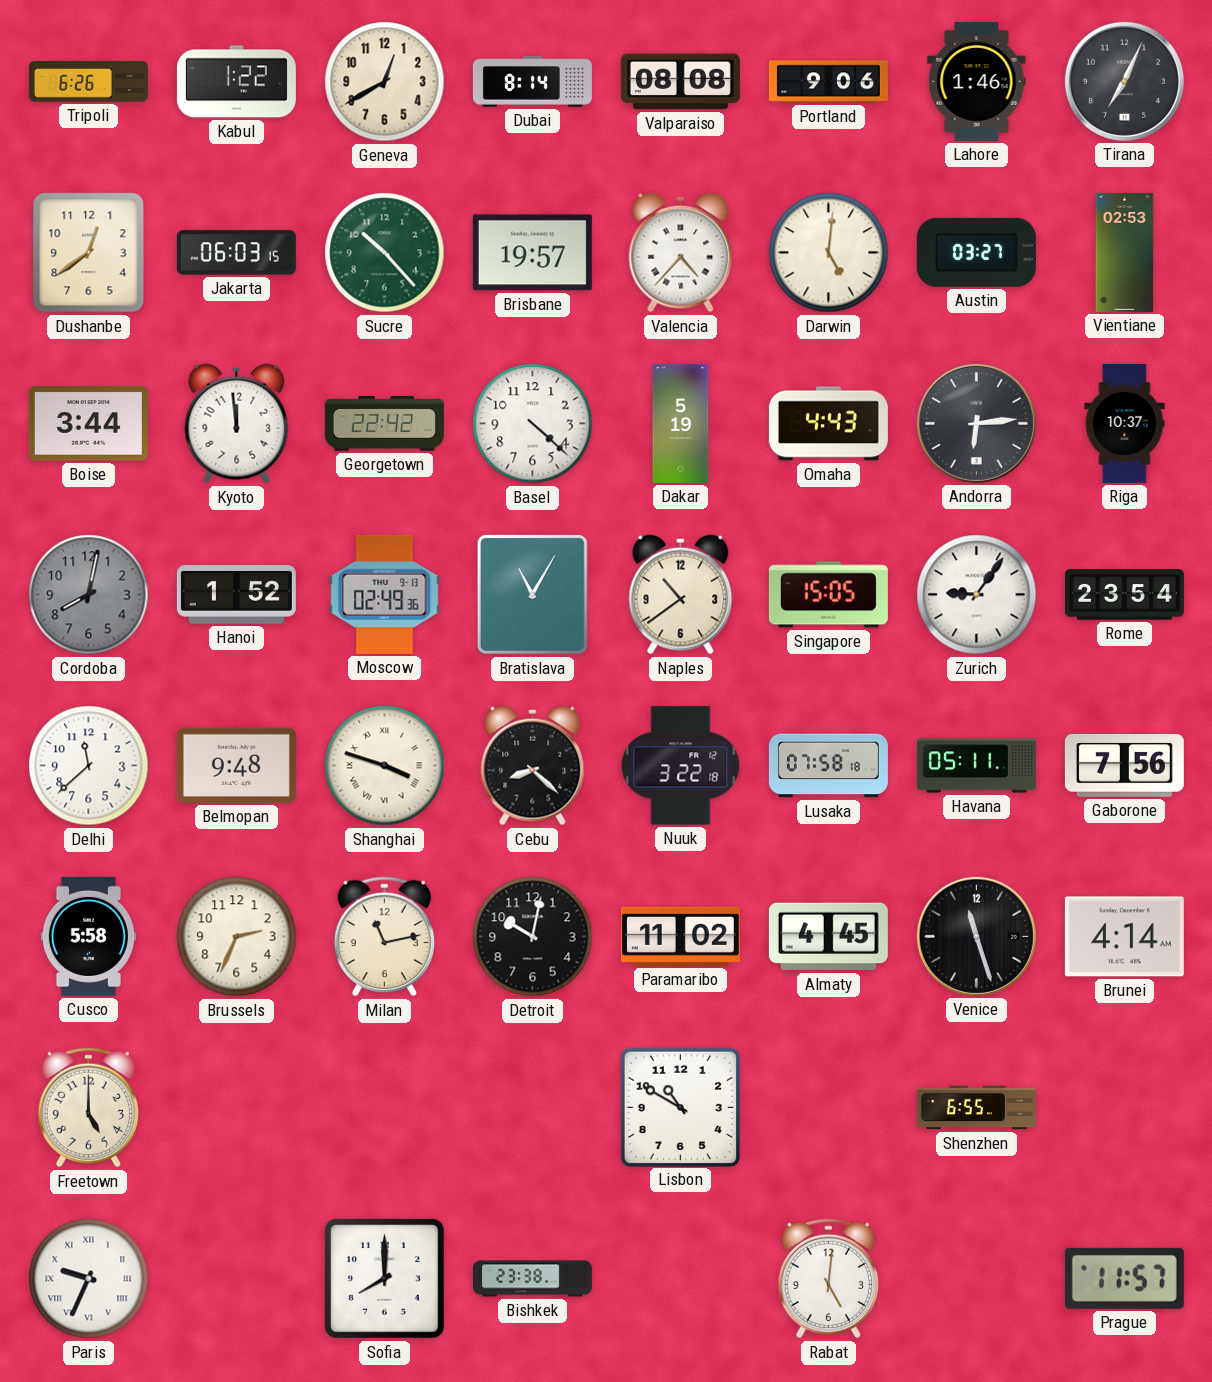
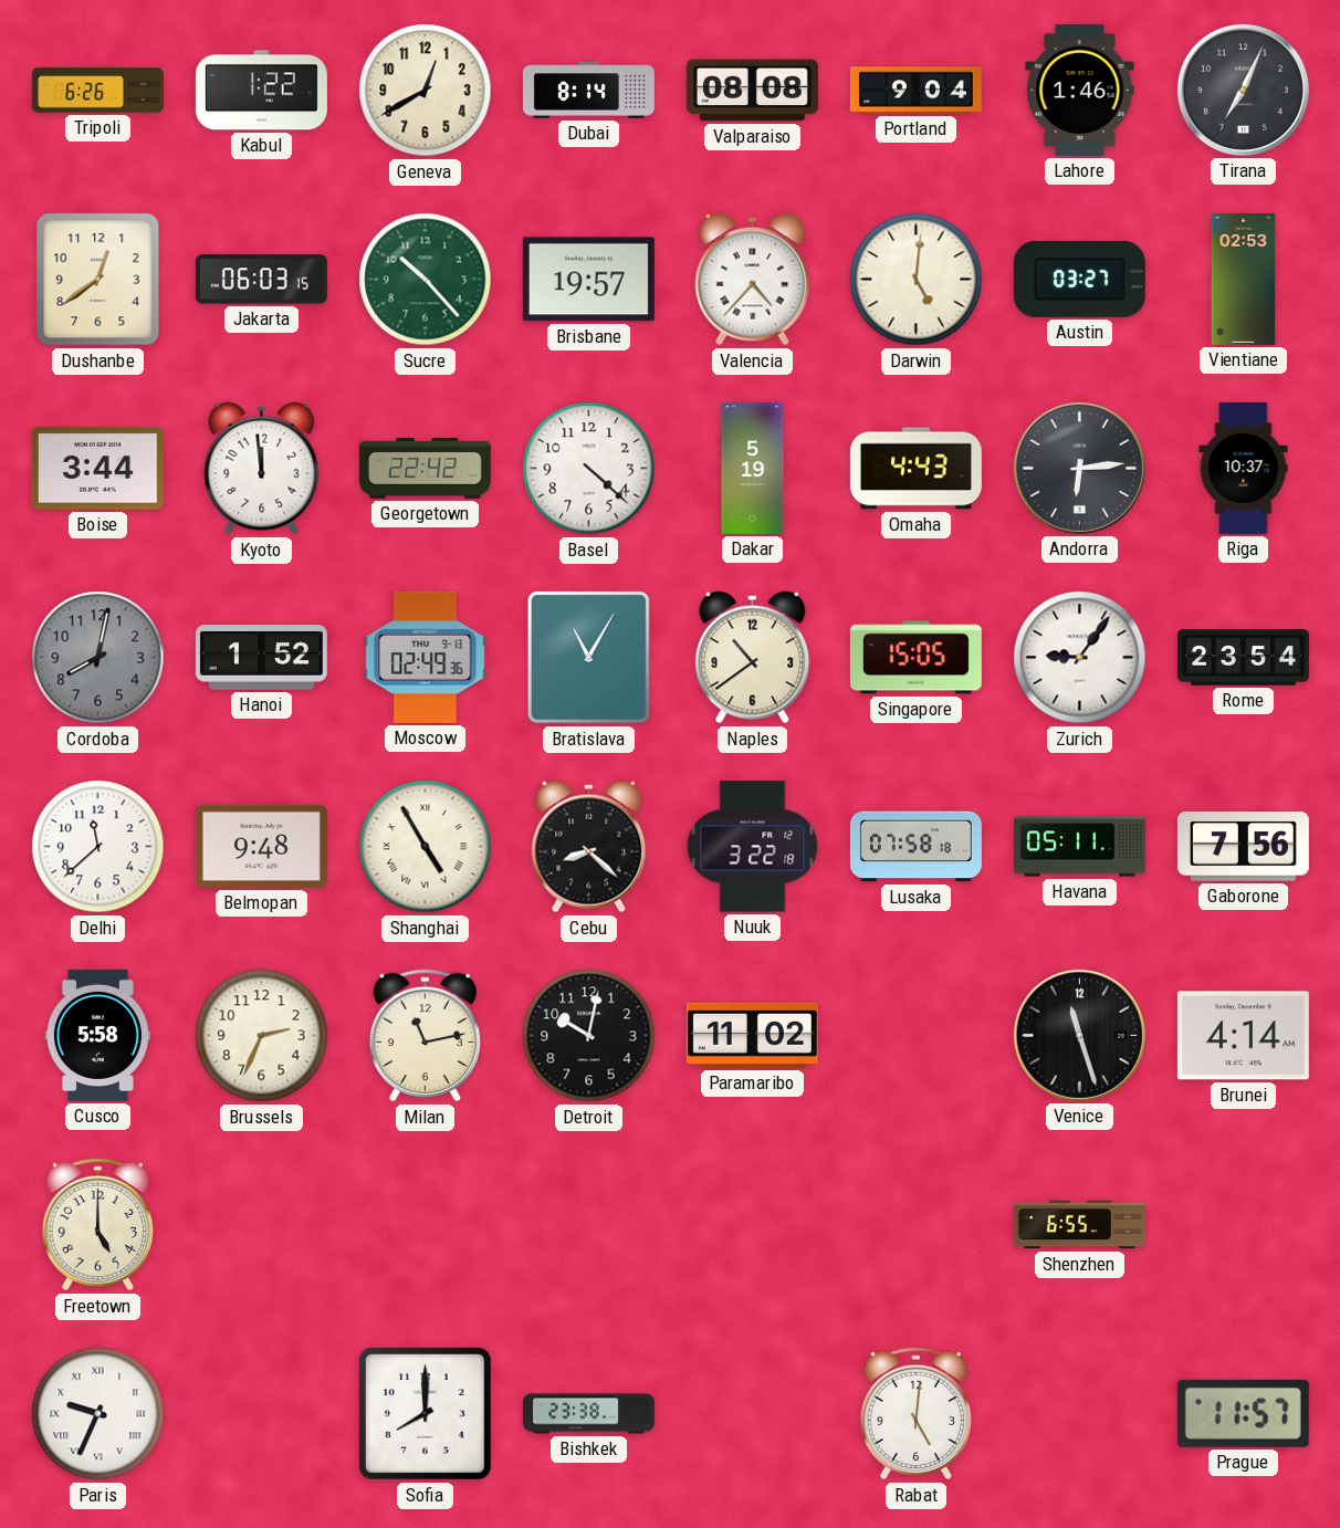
Portland: 9:06 -> 9:04
Shanghai: 3:48 -> 4:55
Almaty: 4:45 -> none
Lisbon: 10:50 -> none
